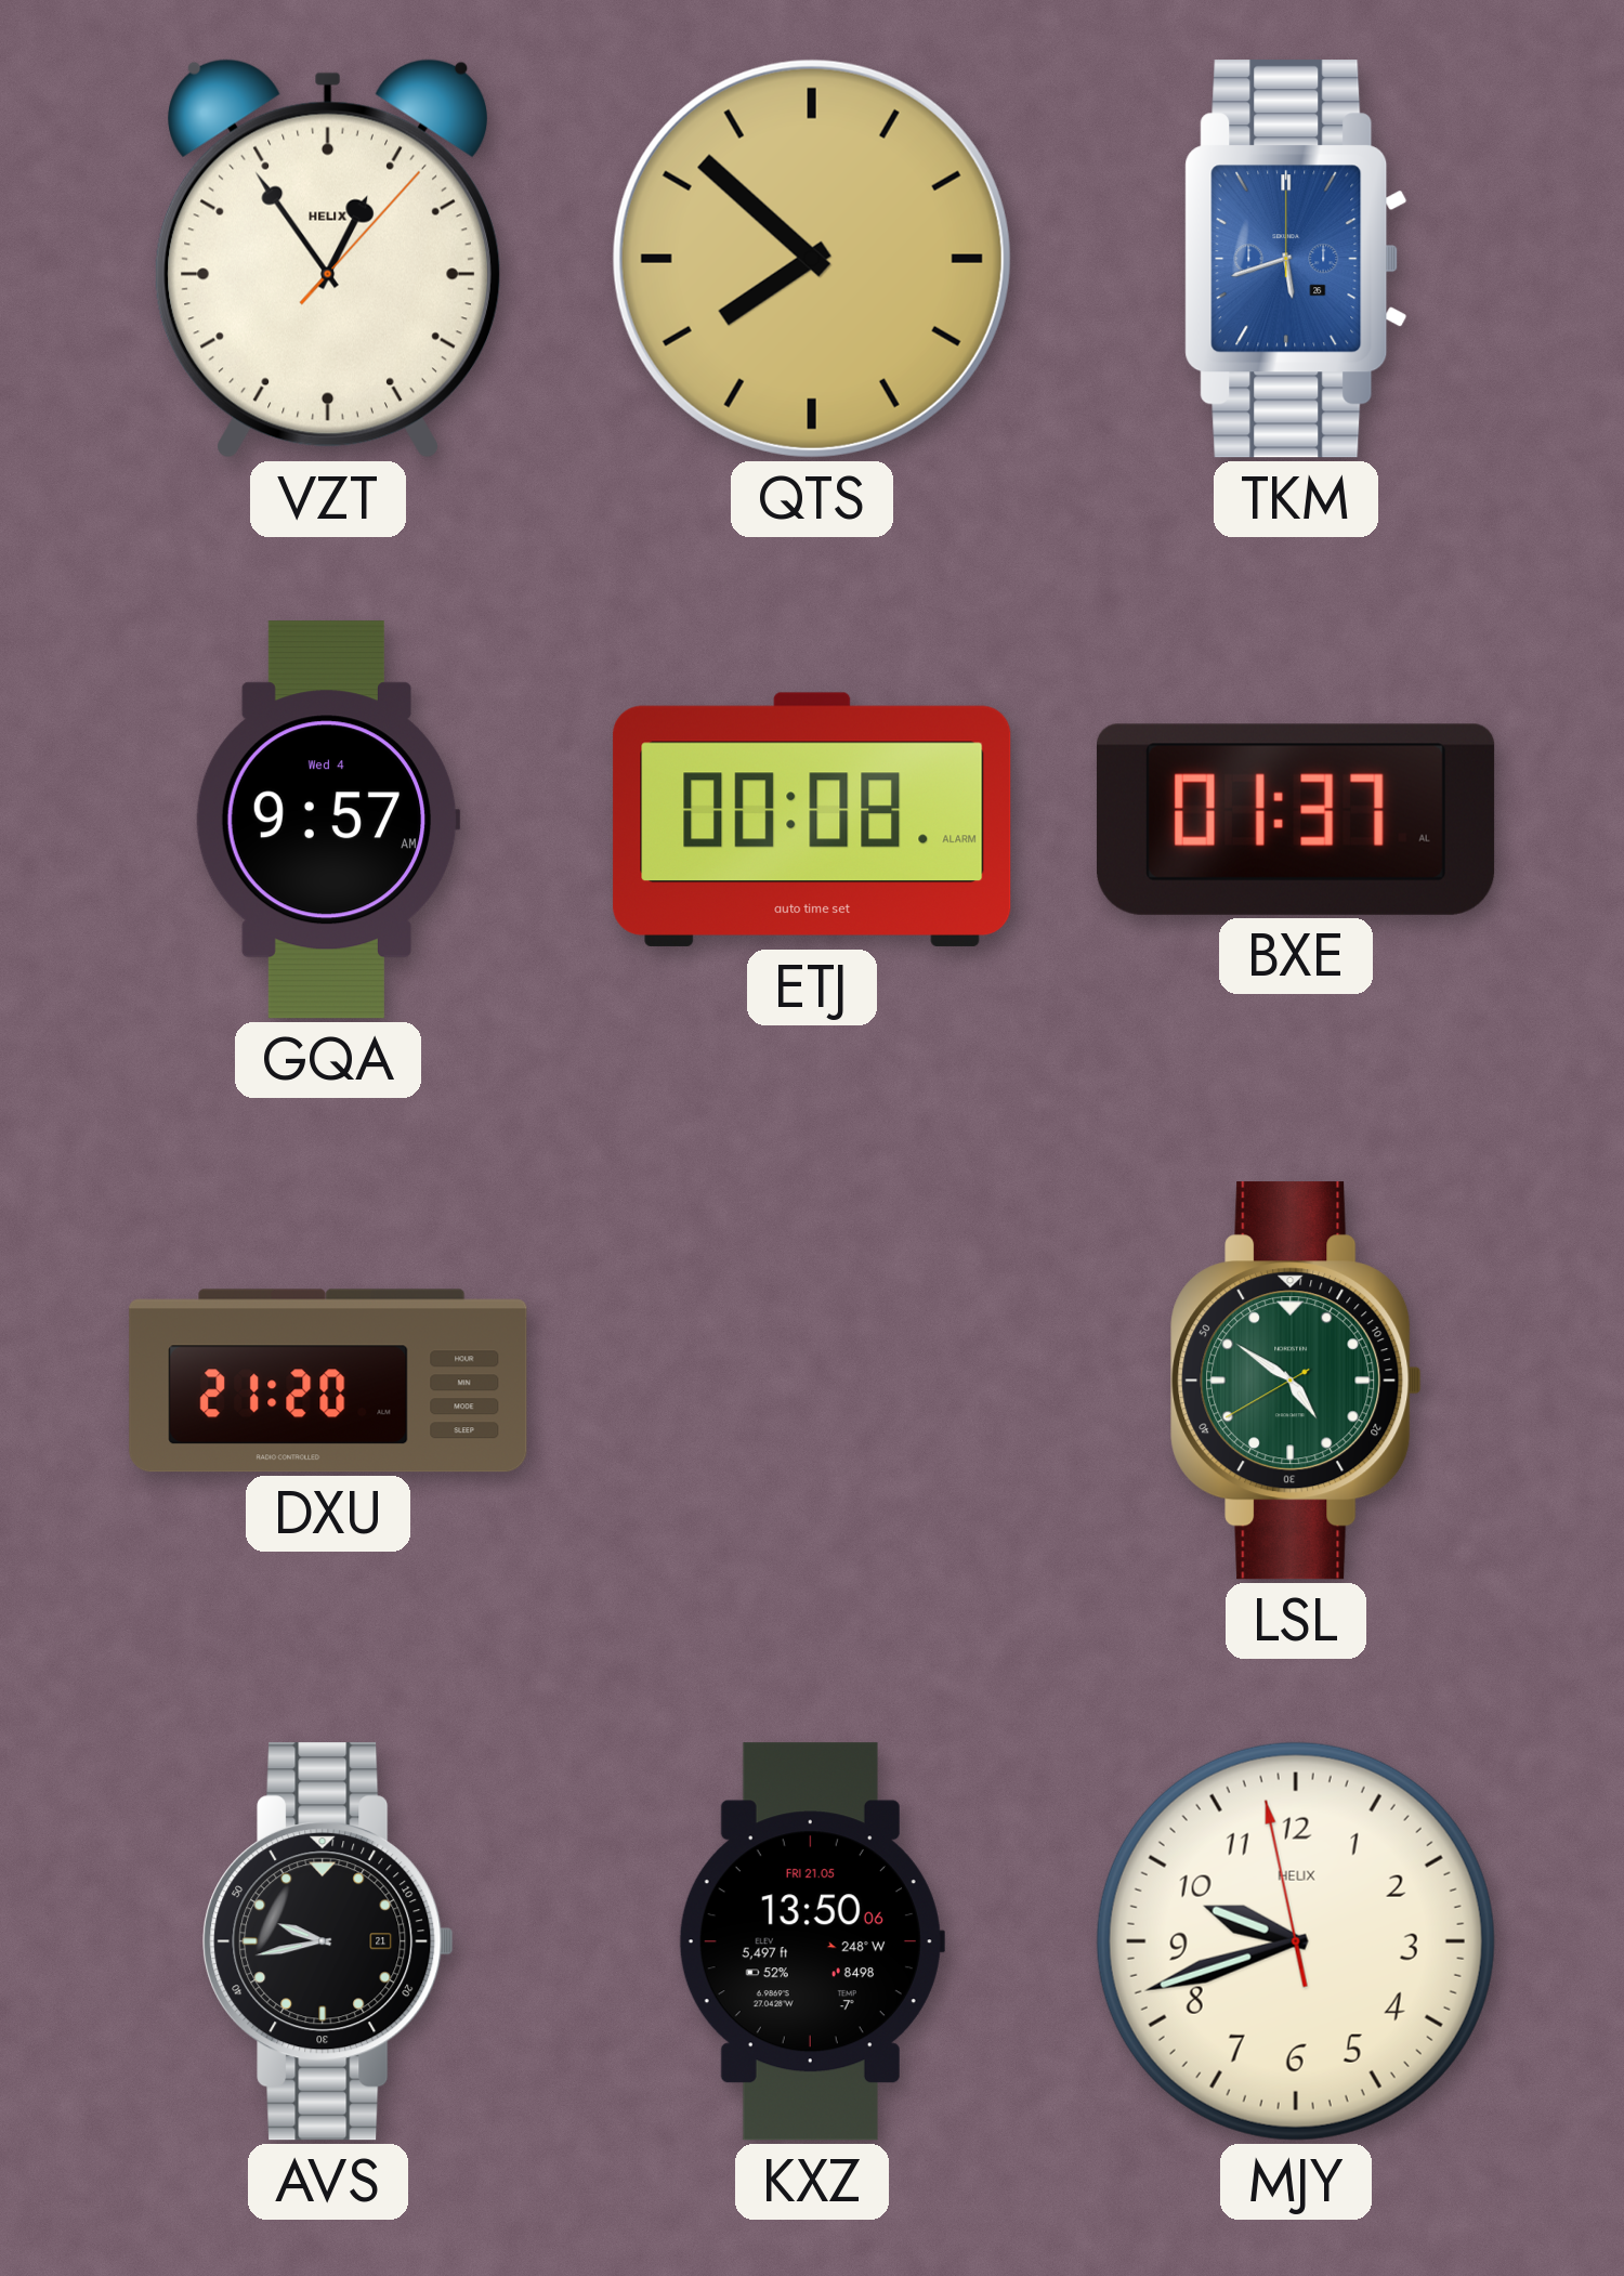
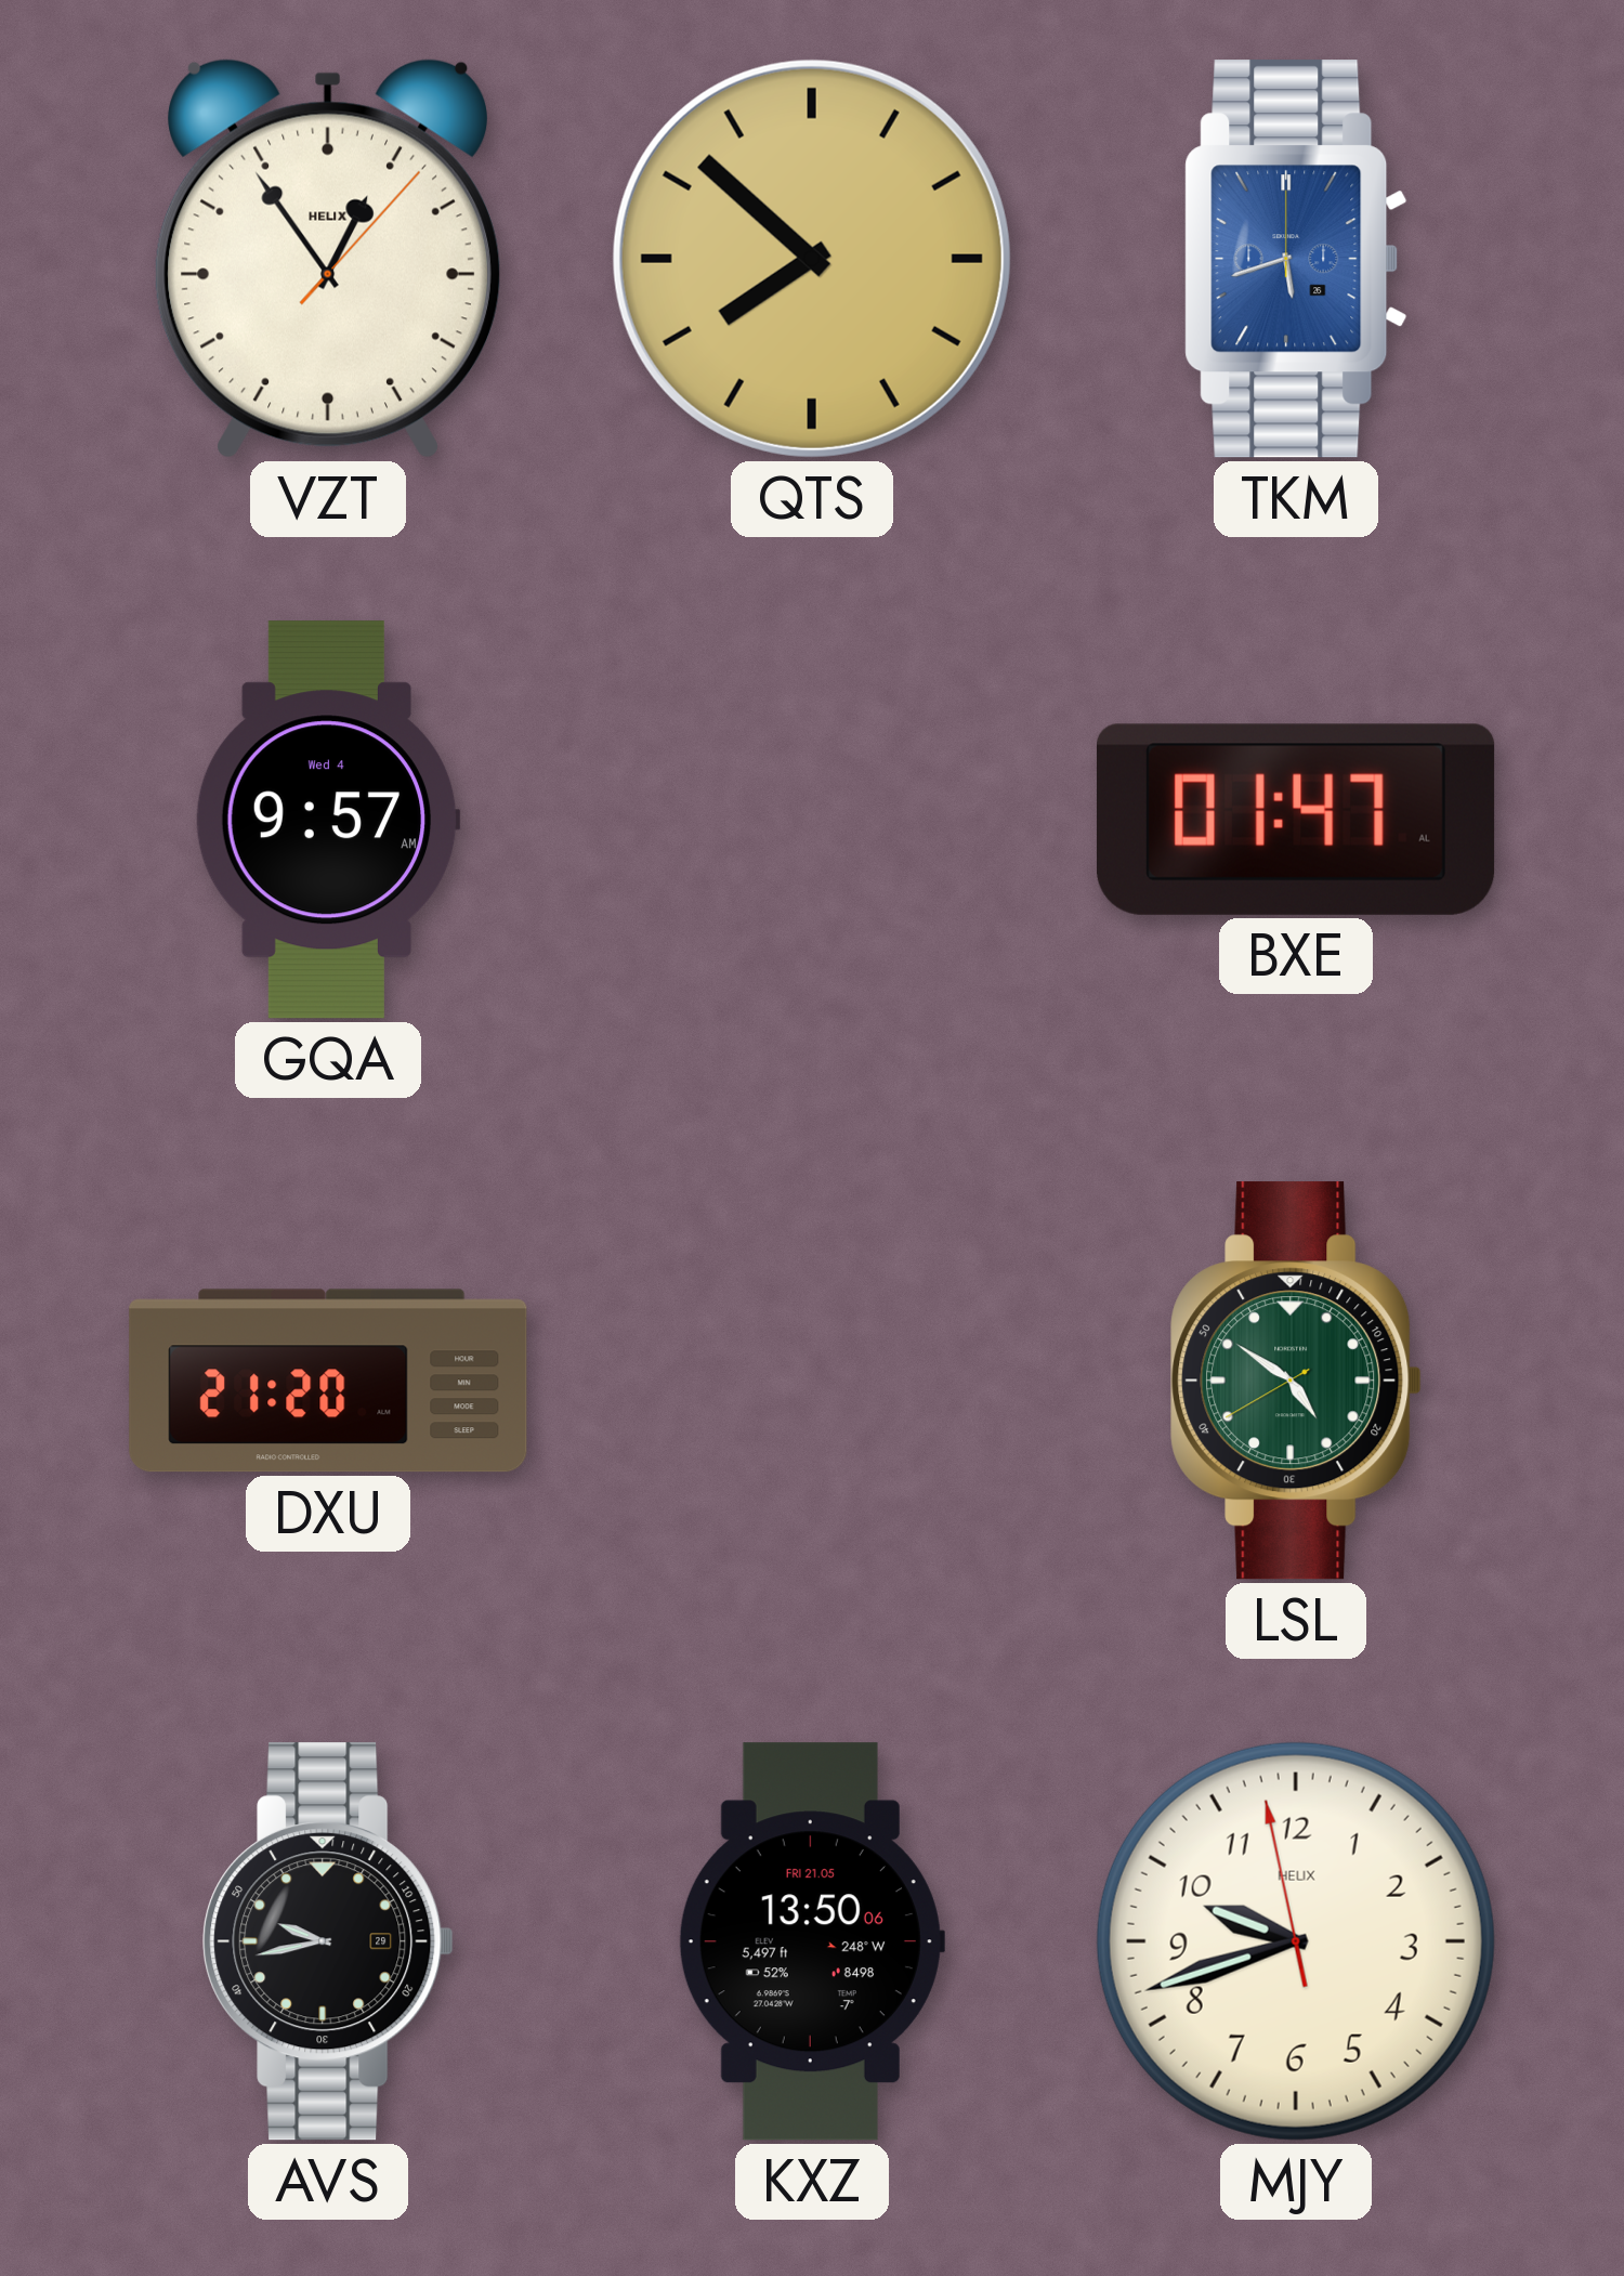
ETJ: 00:08 -> none
BXE: 01:37 -> 01:47
AVS date: 21 -> 29
